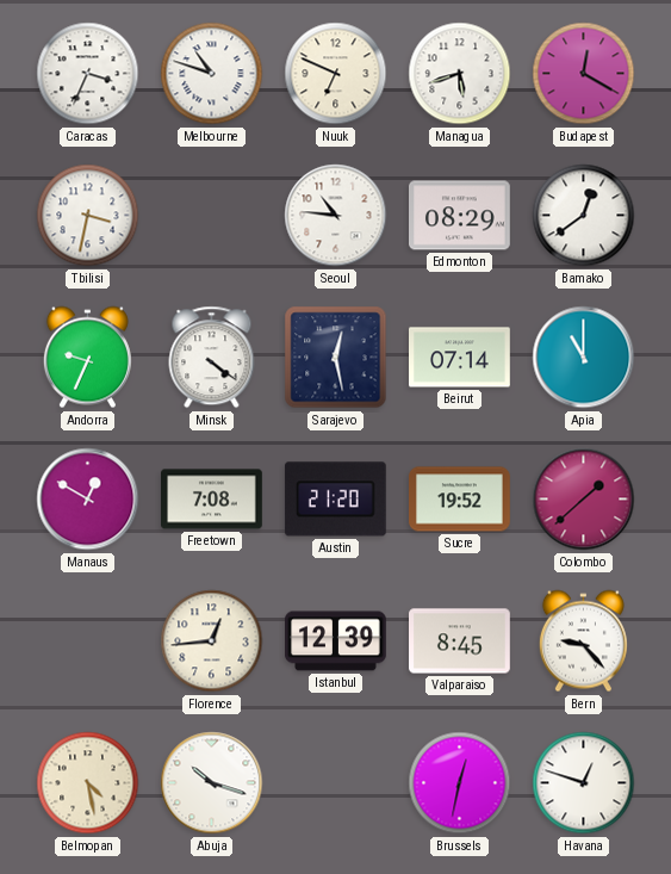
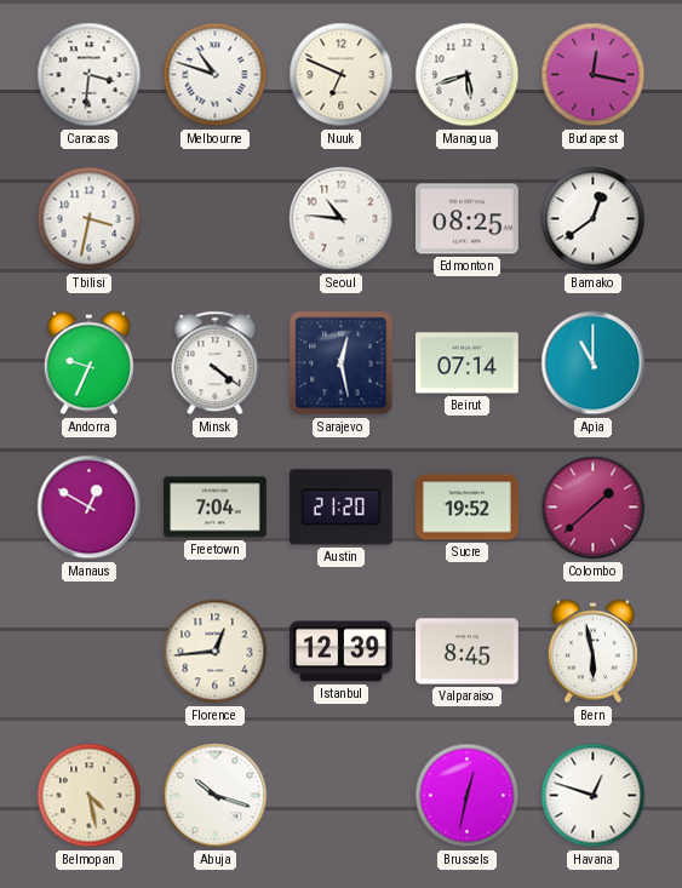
Caracas: 3:34 -> 3:31
Budapest: 12:20 -> 12:17
Edmonton: 08:29 -> 08:25
Freetown: 7:08 -> 7:04
Bern: 9:23 -> 5:58
